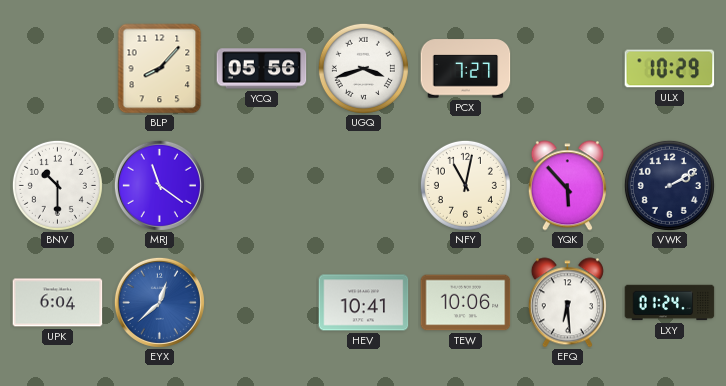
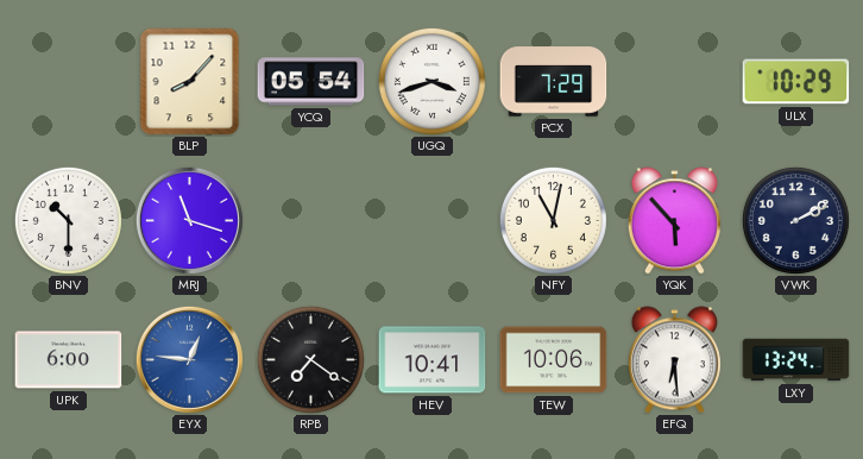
YCQ: 05:56 -> 05:54
PCX: 7:27 -> 7:29
MRJ: 11:21 -> 11:18
UPK: 6:04 -> 6:00
EYX: 12:38 -> 12:46
RPB: none -> 7:21
LXY: 01:24 -> 13:24
